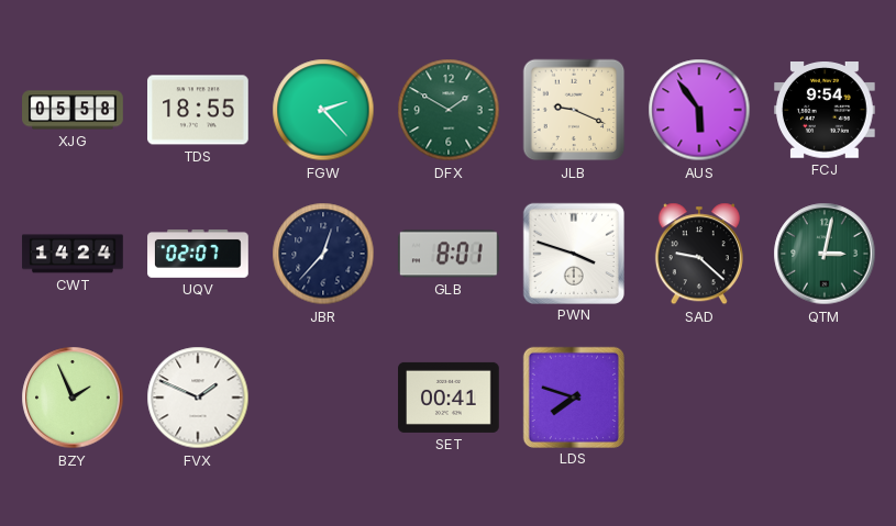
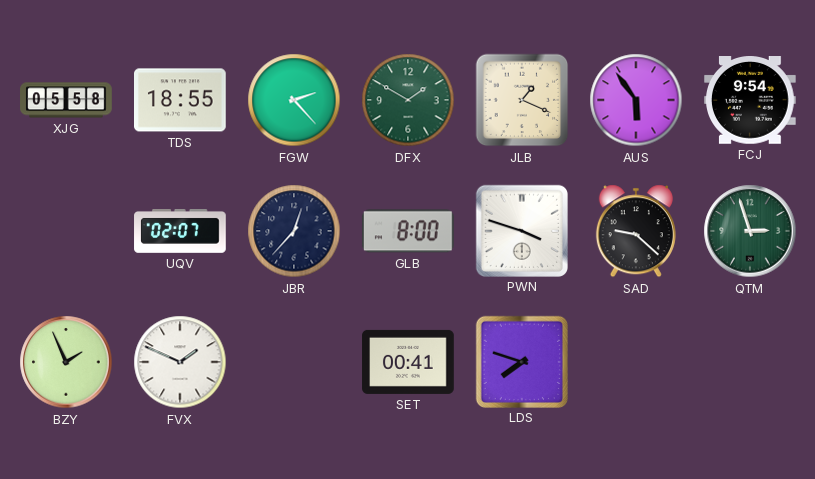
JLB: 9:19 -> 1:19
CWT: 14:24 -> none
GLB: 8:01 -> 8:00
QTM: 3:02 -> 2:57
